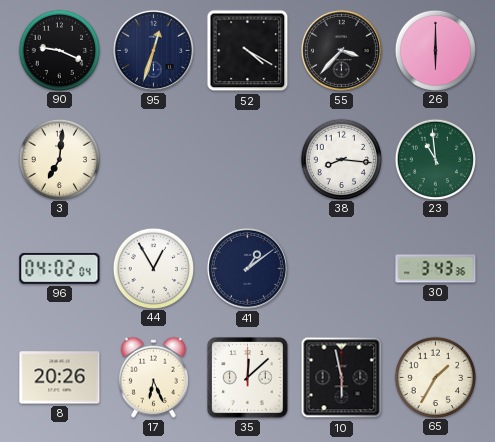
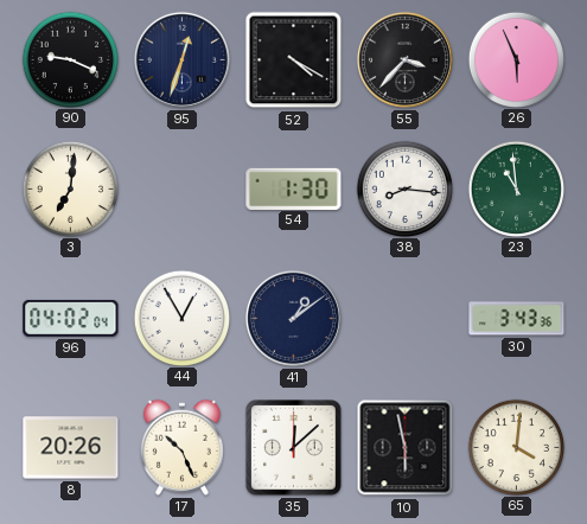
26: 6:00 -> 5:56
54: none -> 1:30
17: 6:26 -> 10:26
65: 1:35 -> 4:01
